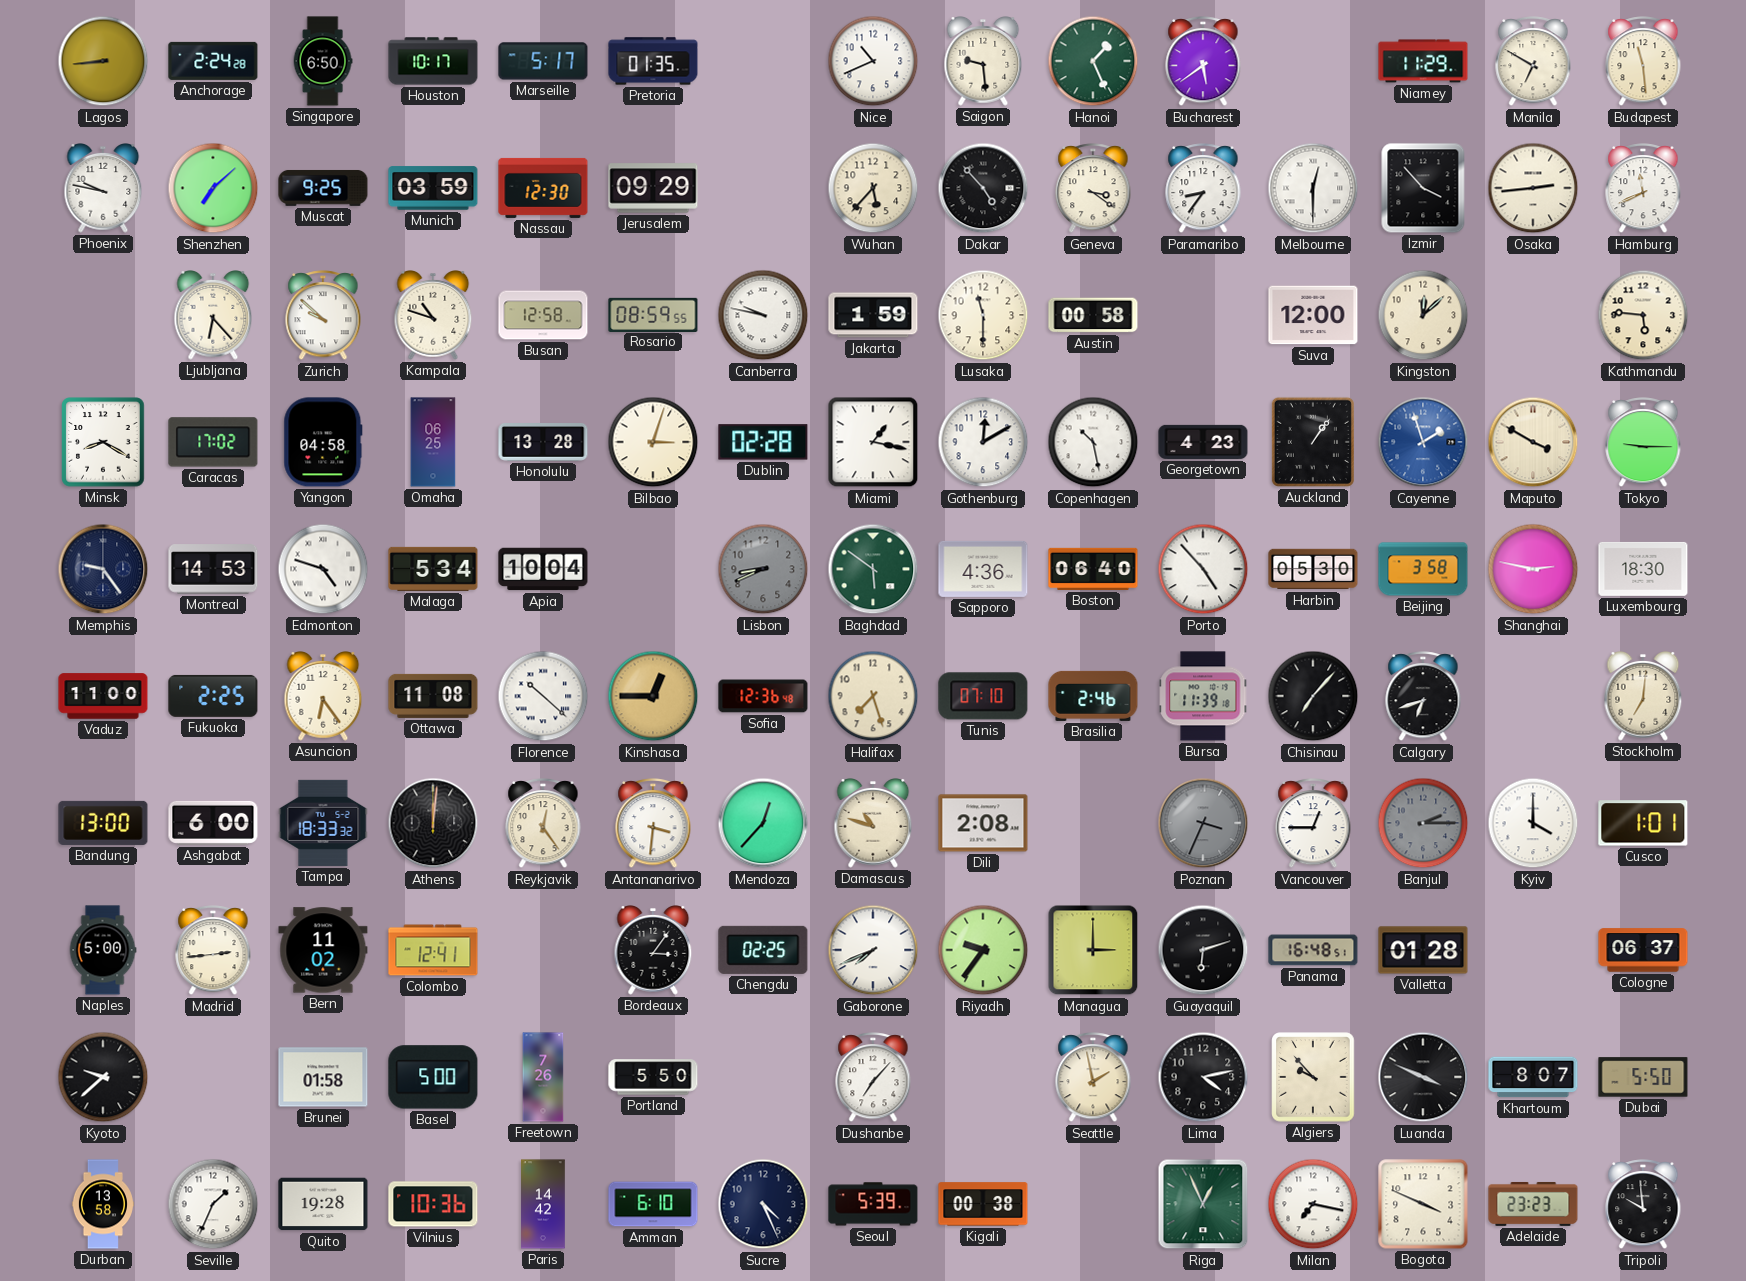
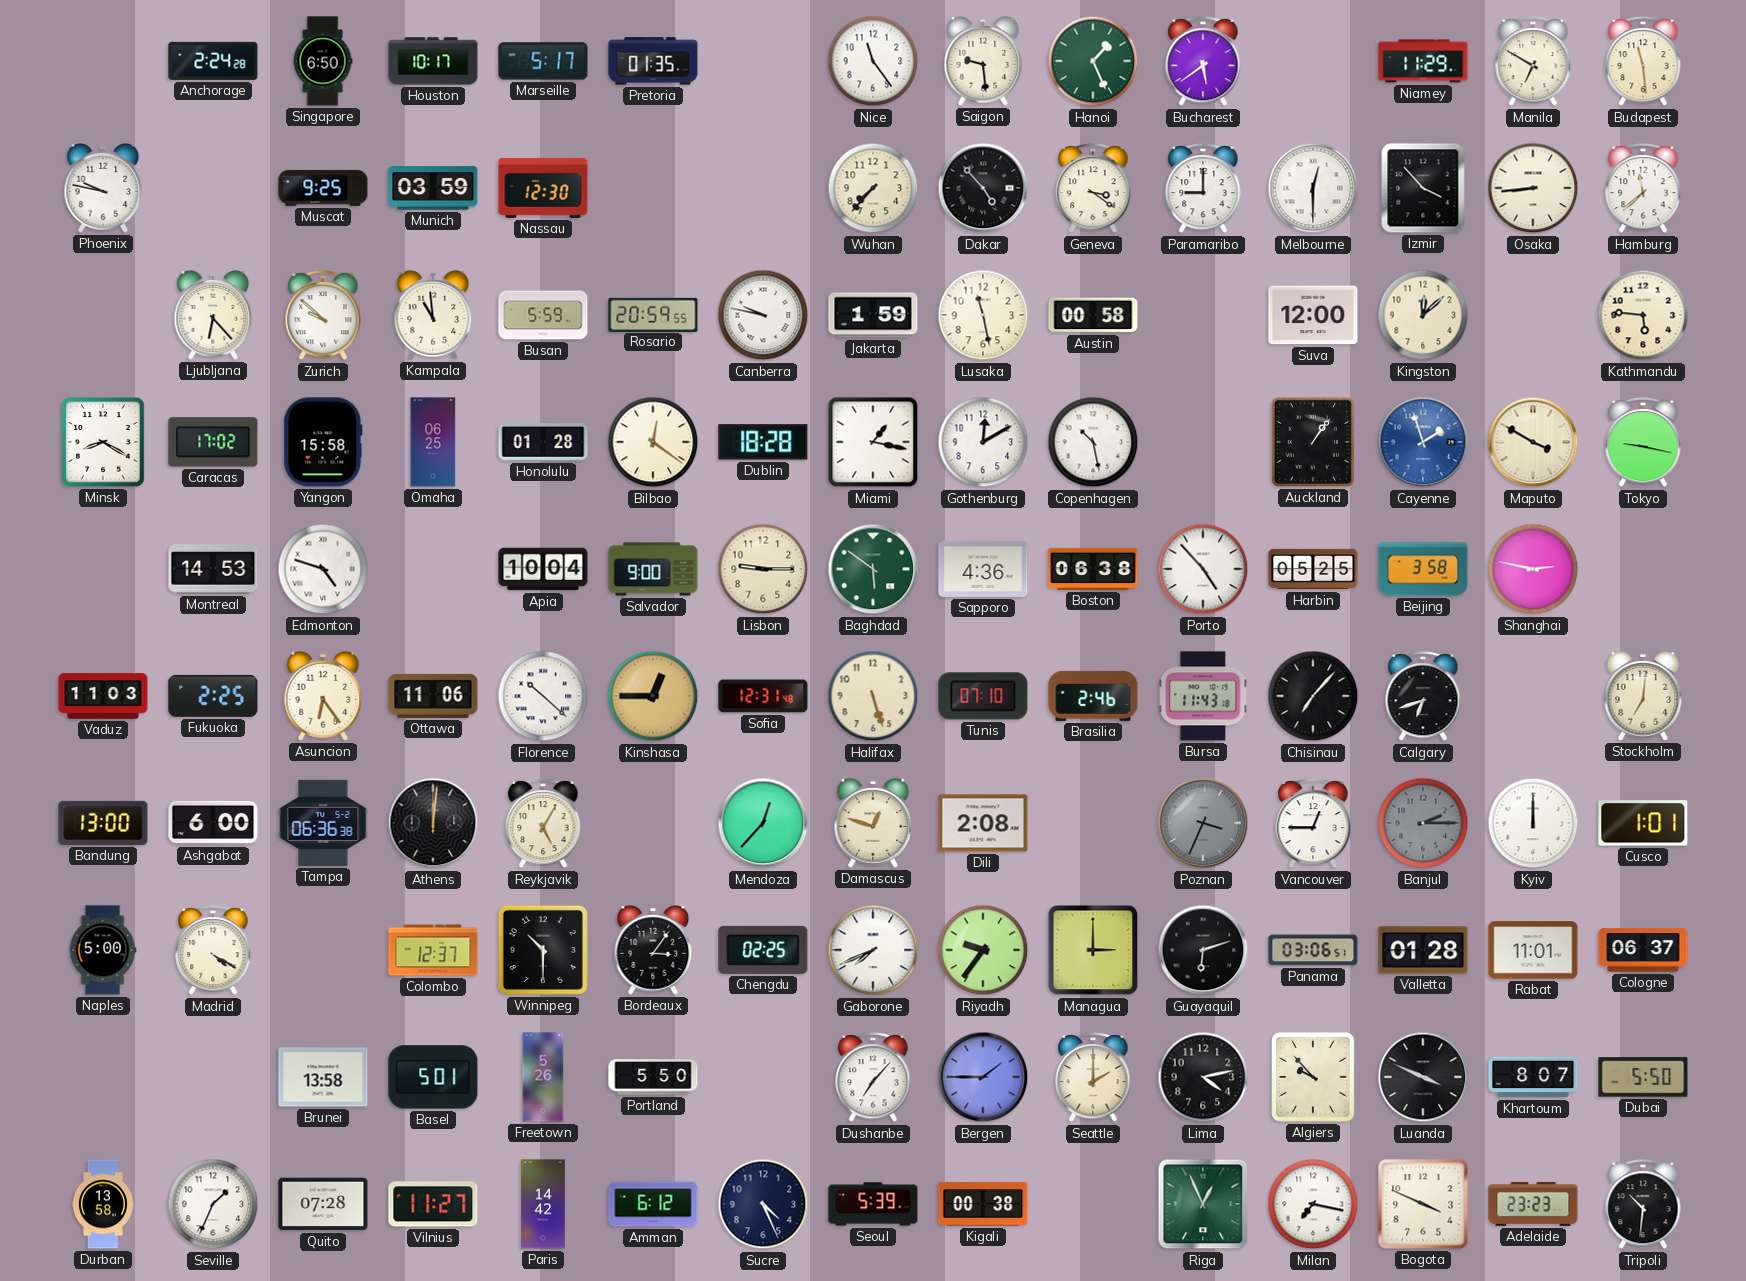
Lagos: 8:44 -> none
Nice: 10:41 -> 11:24
Shenzhen: 7:08 -> none
Jerusalem: 09:29 -> none
Wuhan: 5:37 -> 7:37
Paramaribo: 8:36 -> 9:00
Osaka: 2:44 -> 8:44
Hamburg: 11:41 -> 11:38
Kampala: 10:48 -> 10:59
Busan: 12:58 -> 5:59
Rosario: 08:59 -> 20:59
Lusaka: 11:30 -> 11:28
Yangon: 04:58 -> 15:58
Honolulu: 13:28 -> 01:28
Bilbao: 3:03 -> 12:21
Dublin: 02:28 -> 18:28
Georgetown: 4:23 -> none
Tokyo: 9:15 -> 9:17
Memphis: 9:24 -> none
Malaga: 5:34 -> none
Salvador: none -> 9:00
Lisbon: 8:41 -> 9:15
Lisbon dial: grey -> cream
Boston: 06:40 -> 06:38
Harbin: 05:30 -> 05:25
Luxembourg: 18:30 -> none
Vaduz: 11:00 -> 11:03
Ottawa: 11:08 -> 11:06
Sofia: 12:36 -> 12:31
Halifax: 7:27 -> 5:27
Bursa: 11:39 -> 11:43
Tampa: 18:33 -> 06:36
Reykjavik: 12:24 -> 5:05
Antananarivo: 3:31 -> none
Damascus: 10:48 -> 12:48
Kyiv: 4:00 -> 12:00
Madrid: 2:44 -> 4:20
Bern: 11:02 -> none
Colombo: 12:41 -> 12:37
Winnipeg: none -> 10:30
Panama: 16:48 -> 03:06
Rabat: none -> 11:01
Kyoto: 9:38 -> none
Brunei: 01:58 -> 13:58
Basel: 5:00 -> 5:01
Freetown: 7:26 -> 5:26
Bergen: none -> 1:45
Seattle: 1:58 -> 2:00
Quito: 19:28 -> 07:28
Vilnius: 10:36 -> 11:27
Amman: 6:10 -> 6:12
Tripoli: 9:59 -> 10:31
